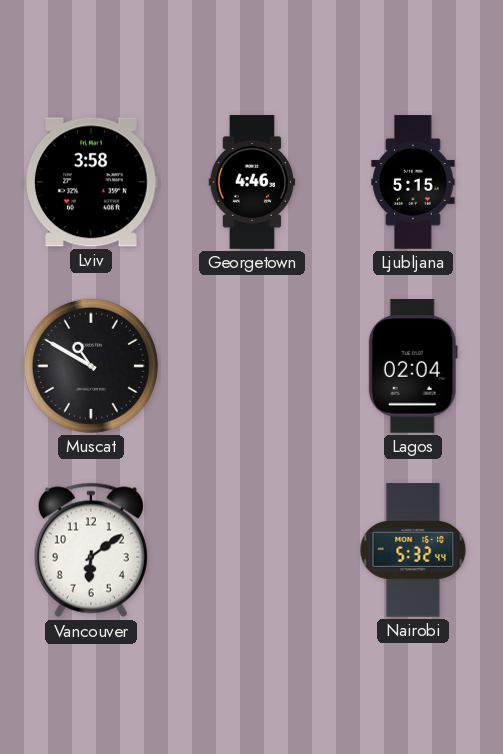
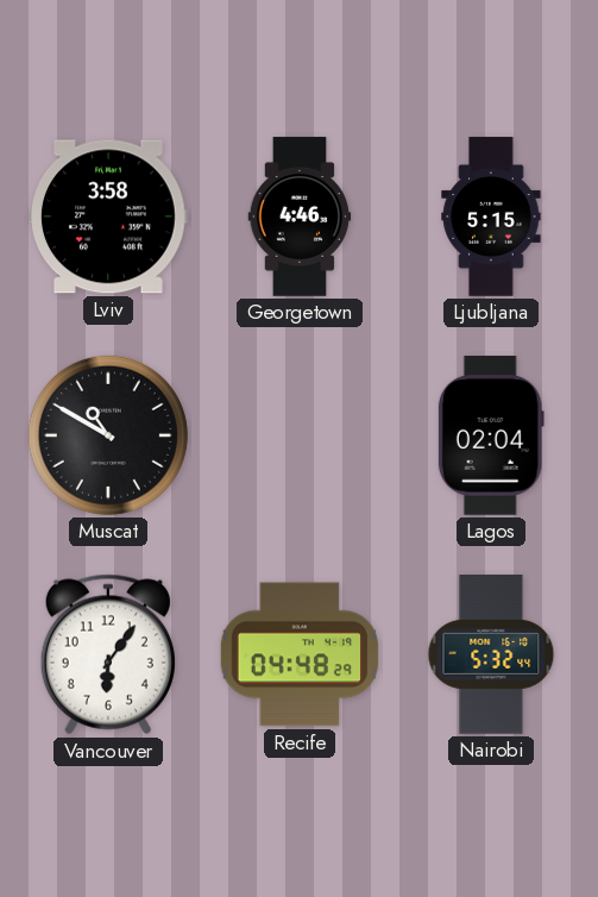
Vancouver: 6:09 -> 6:06
Recife: none -> 04:48
